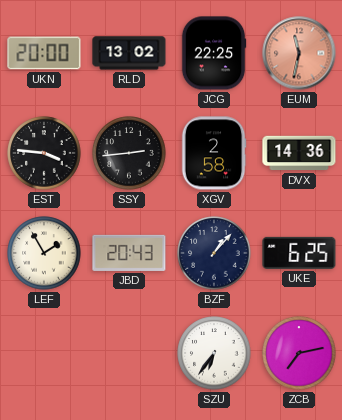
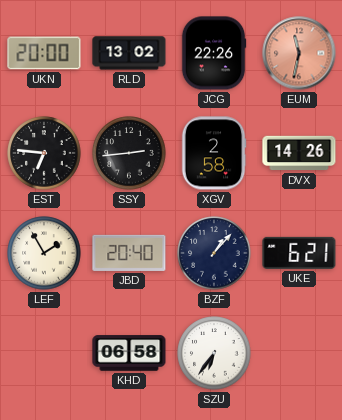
JCG: 22:25 -> 22:26
EST: 3:46 -> 6:46
DVX: 14:36 -> 14:26
JBD: 20:43 -> 20:40
UKE: 6:25 -> 6:21
KHD: none -> 06:58
ZCB: 7:13 -> none
